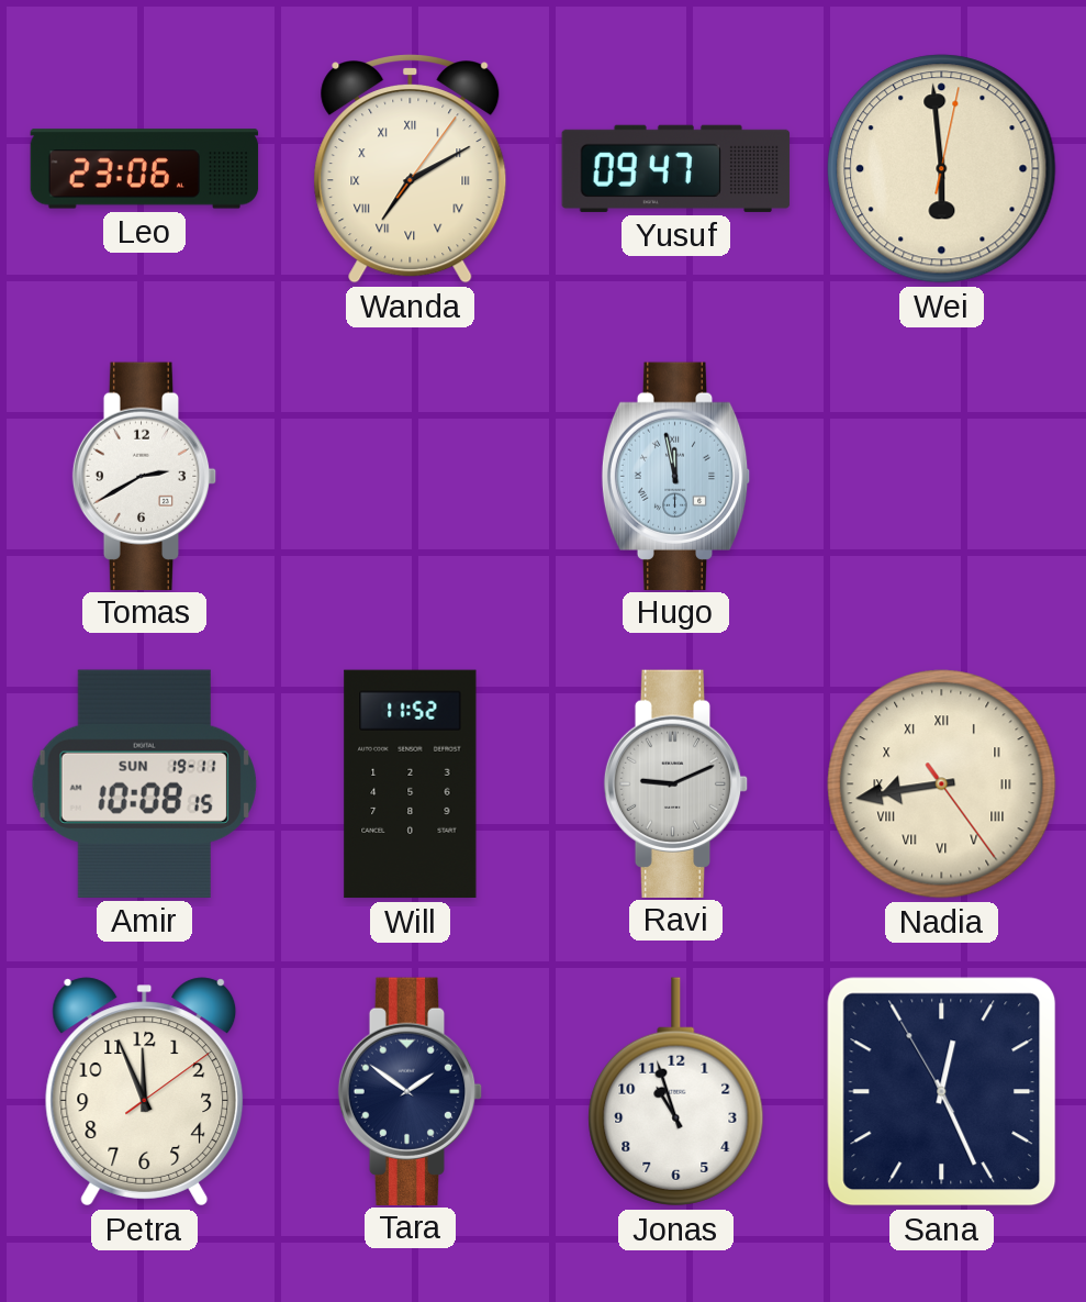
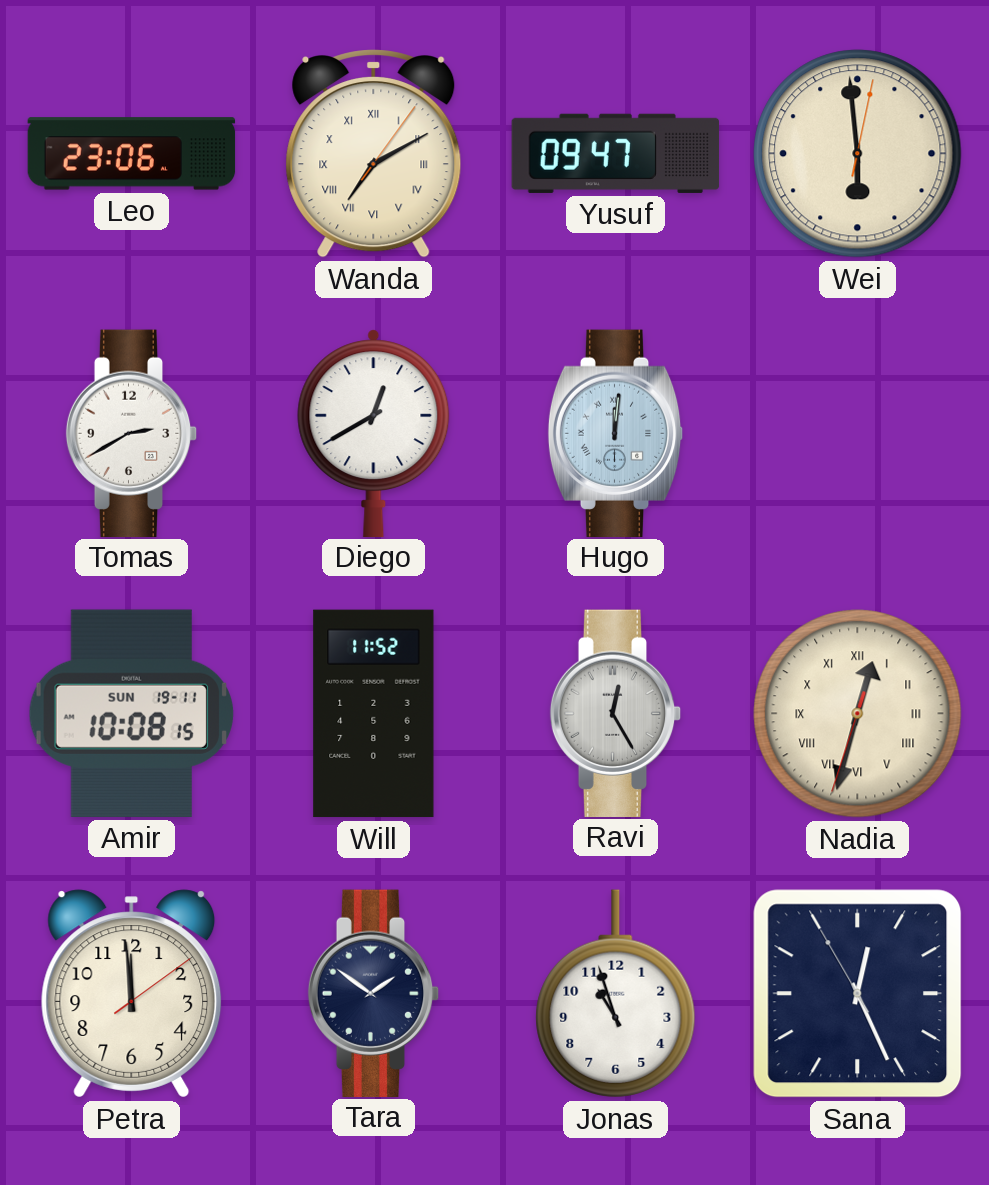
Diego: none -> 12:40
Hugo: 11:58 -> 12:01
Ravi: 9:11 -> 12:25
Nadia: 8:43 -> 12:32
Petra: 11:56 -> 11:59
